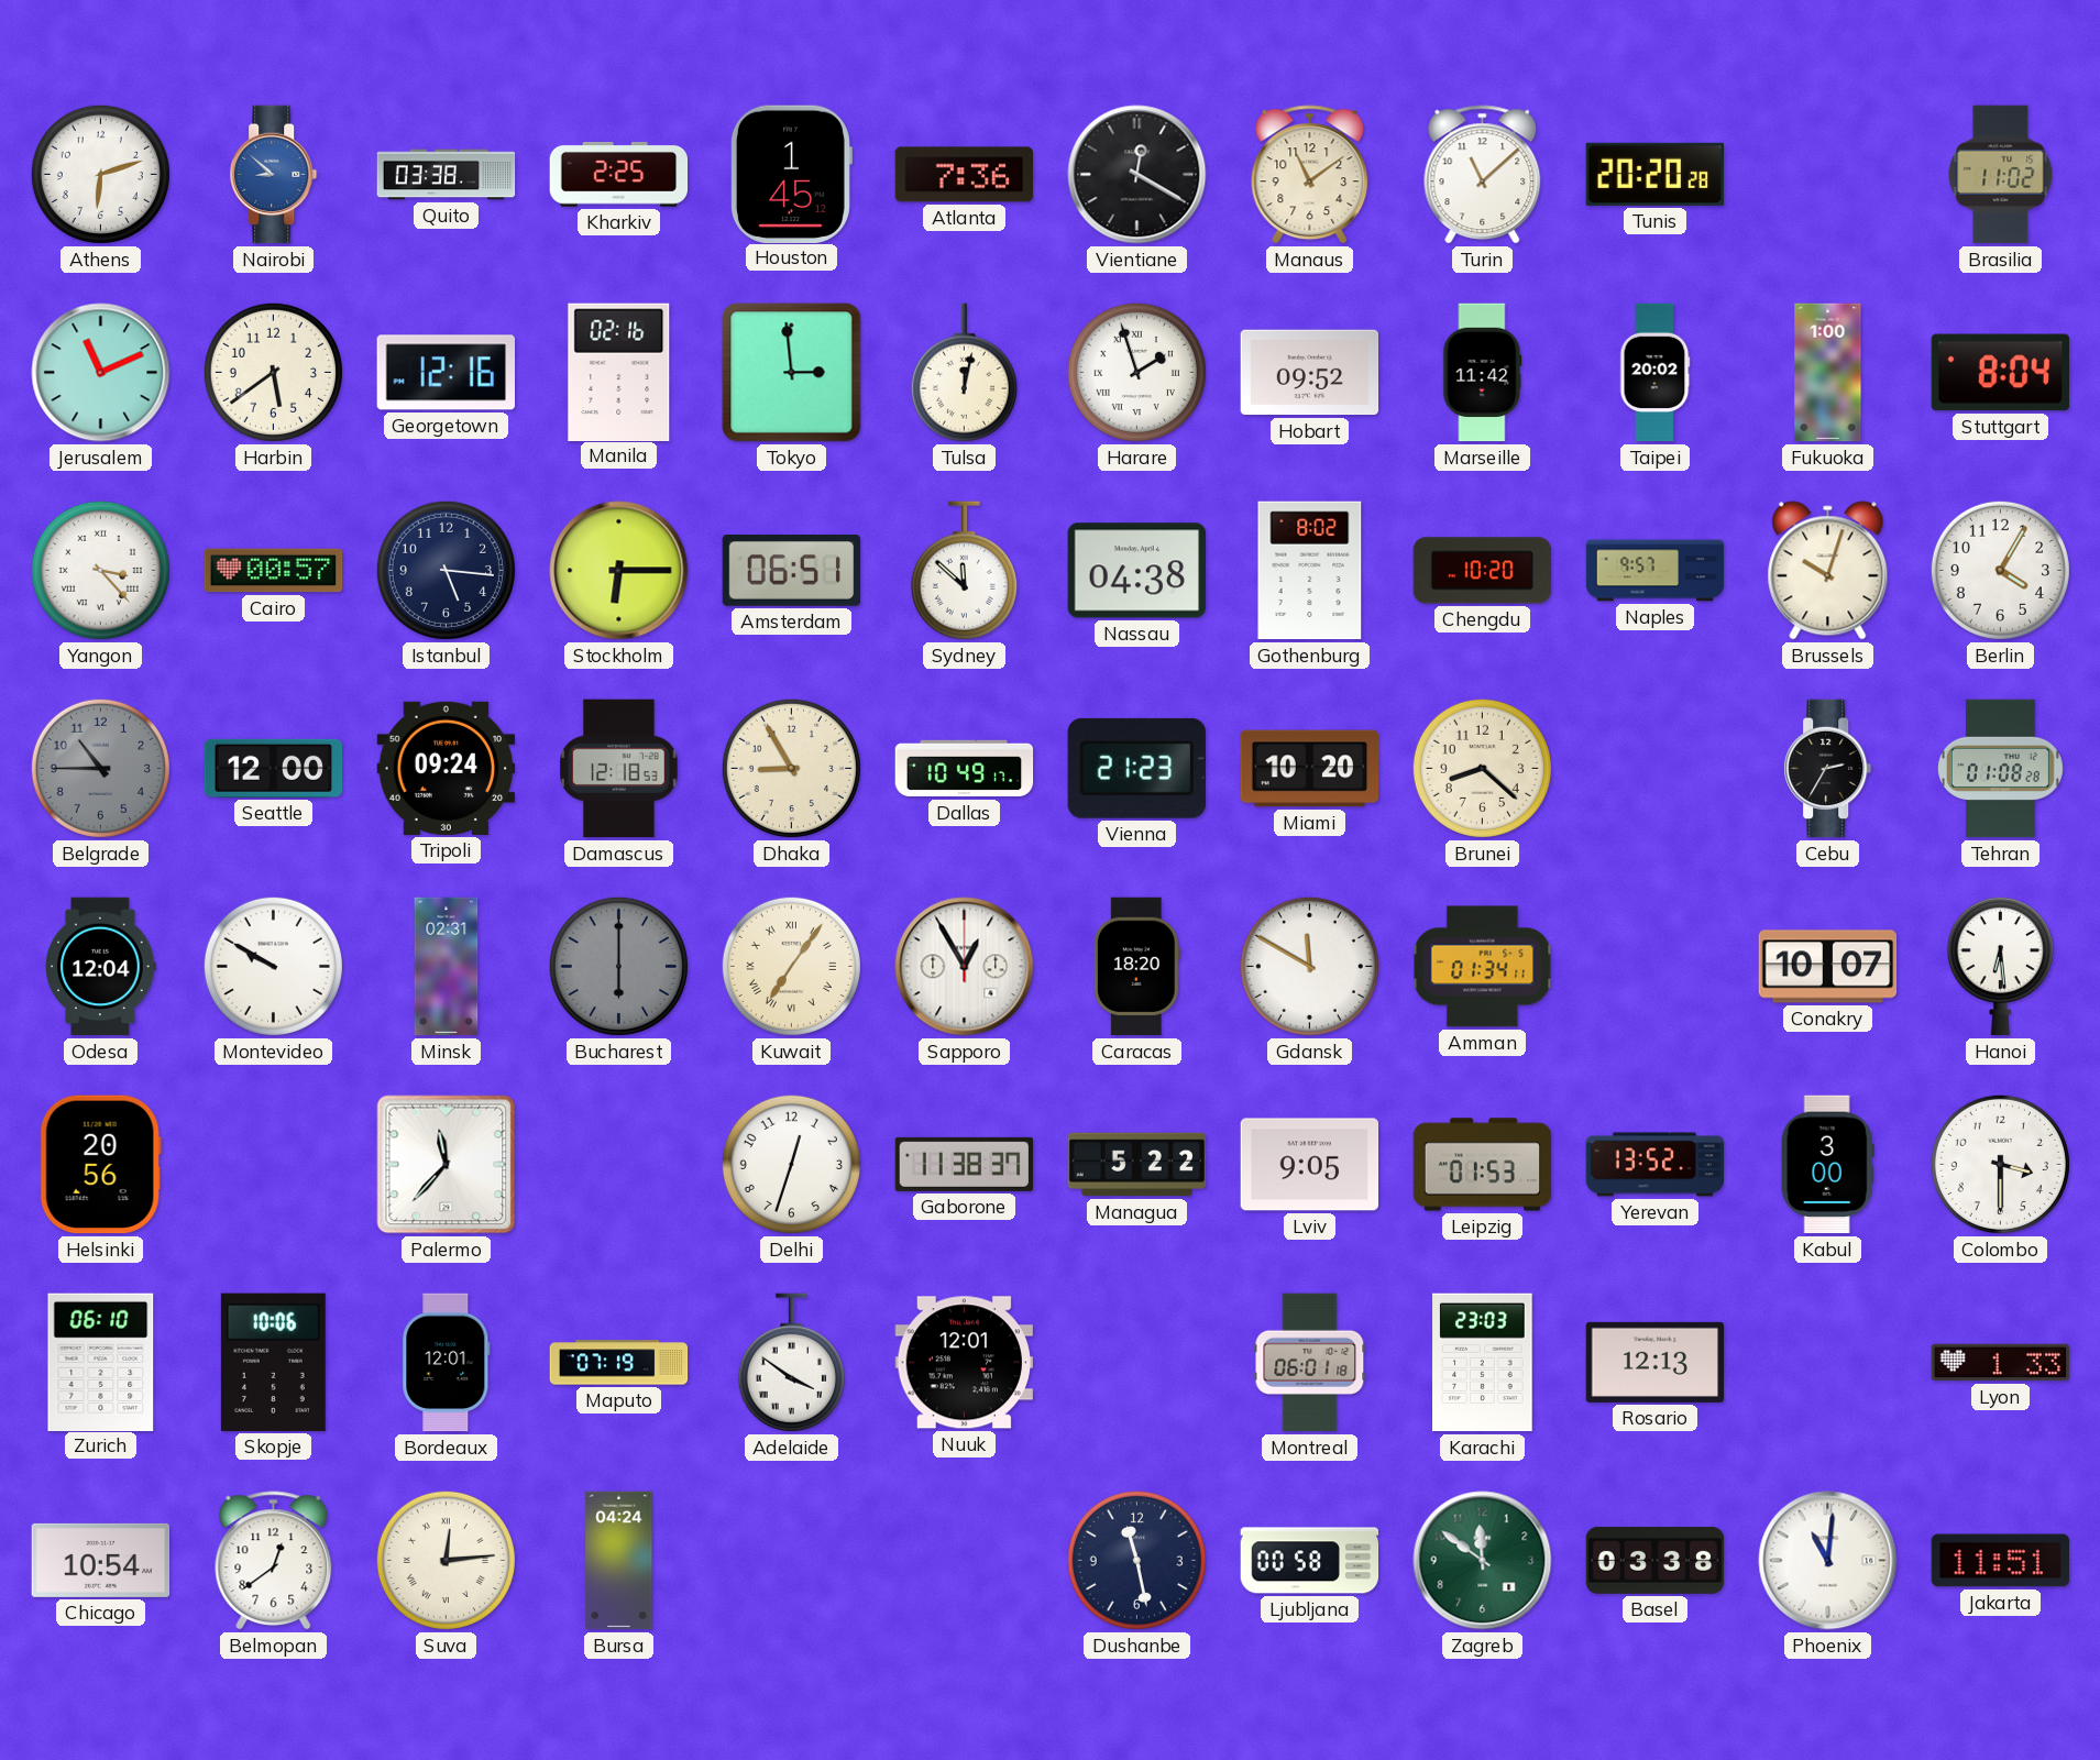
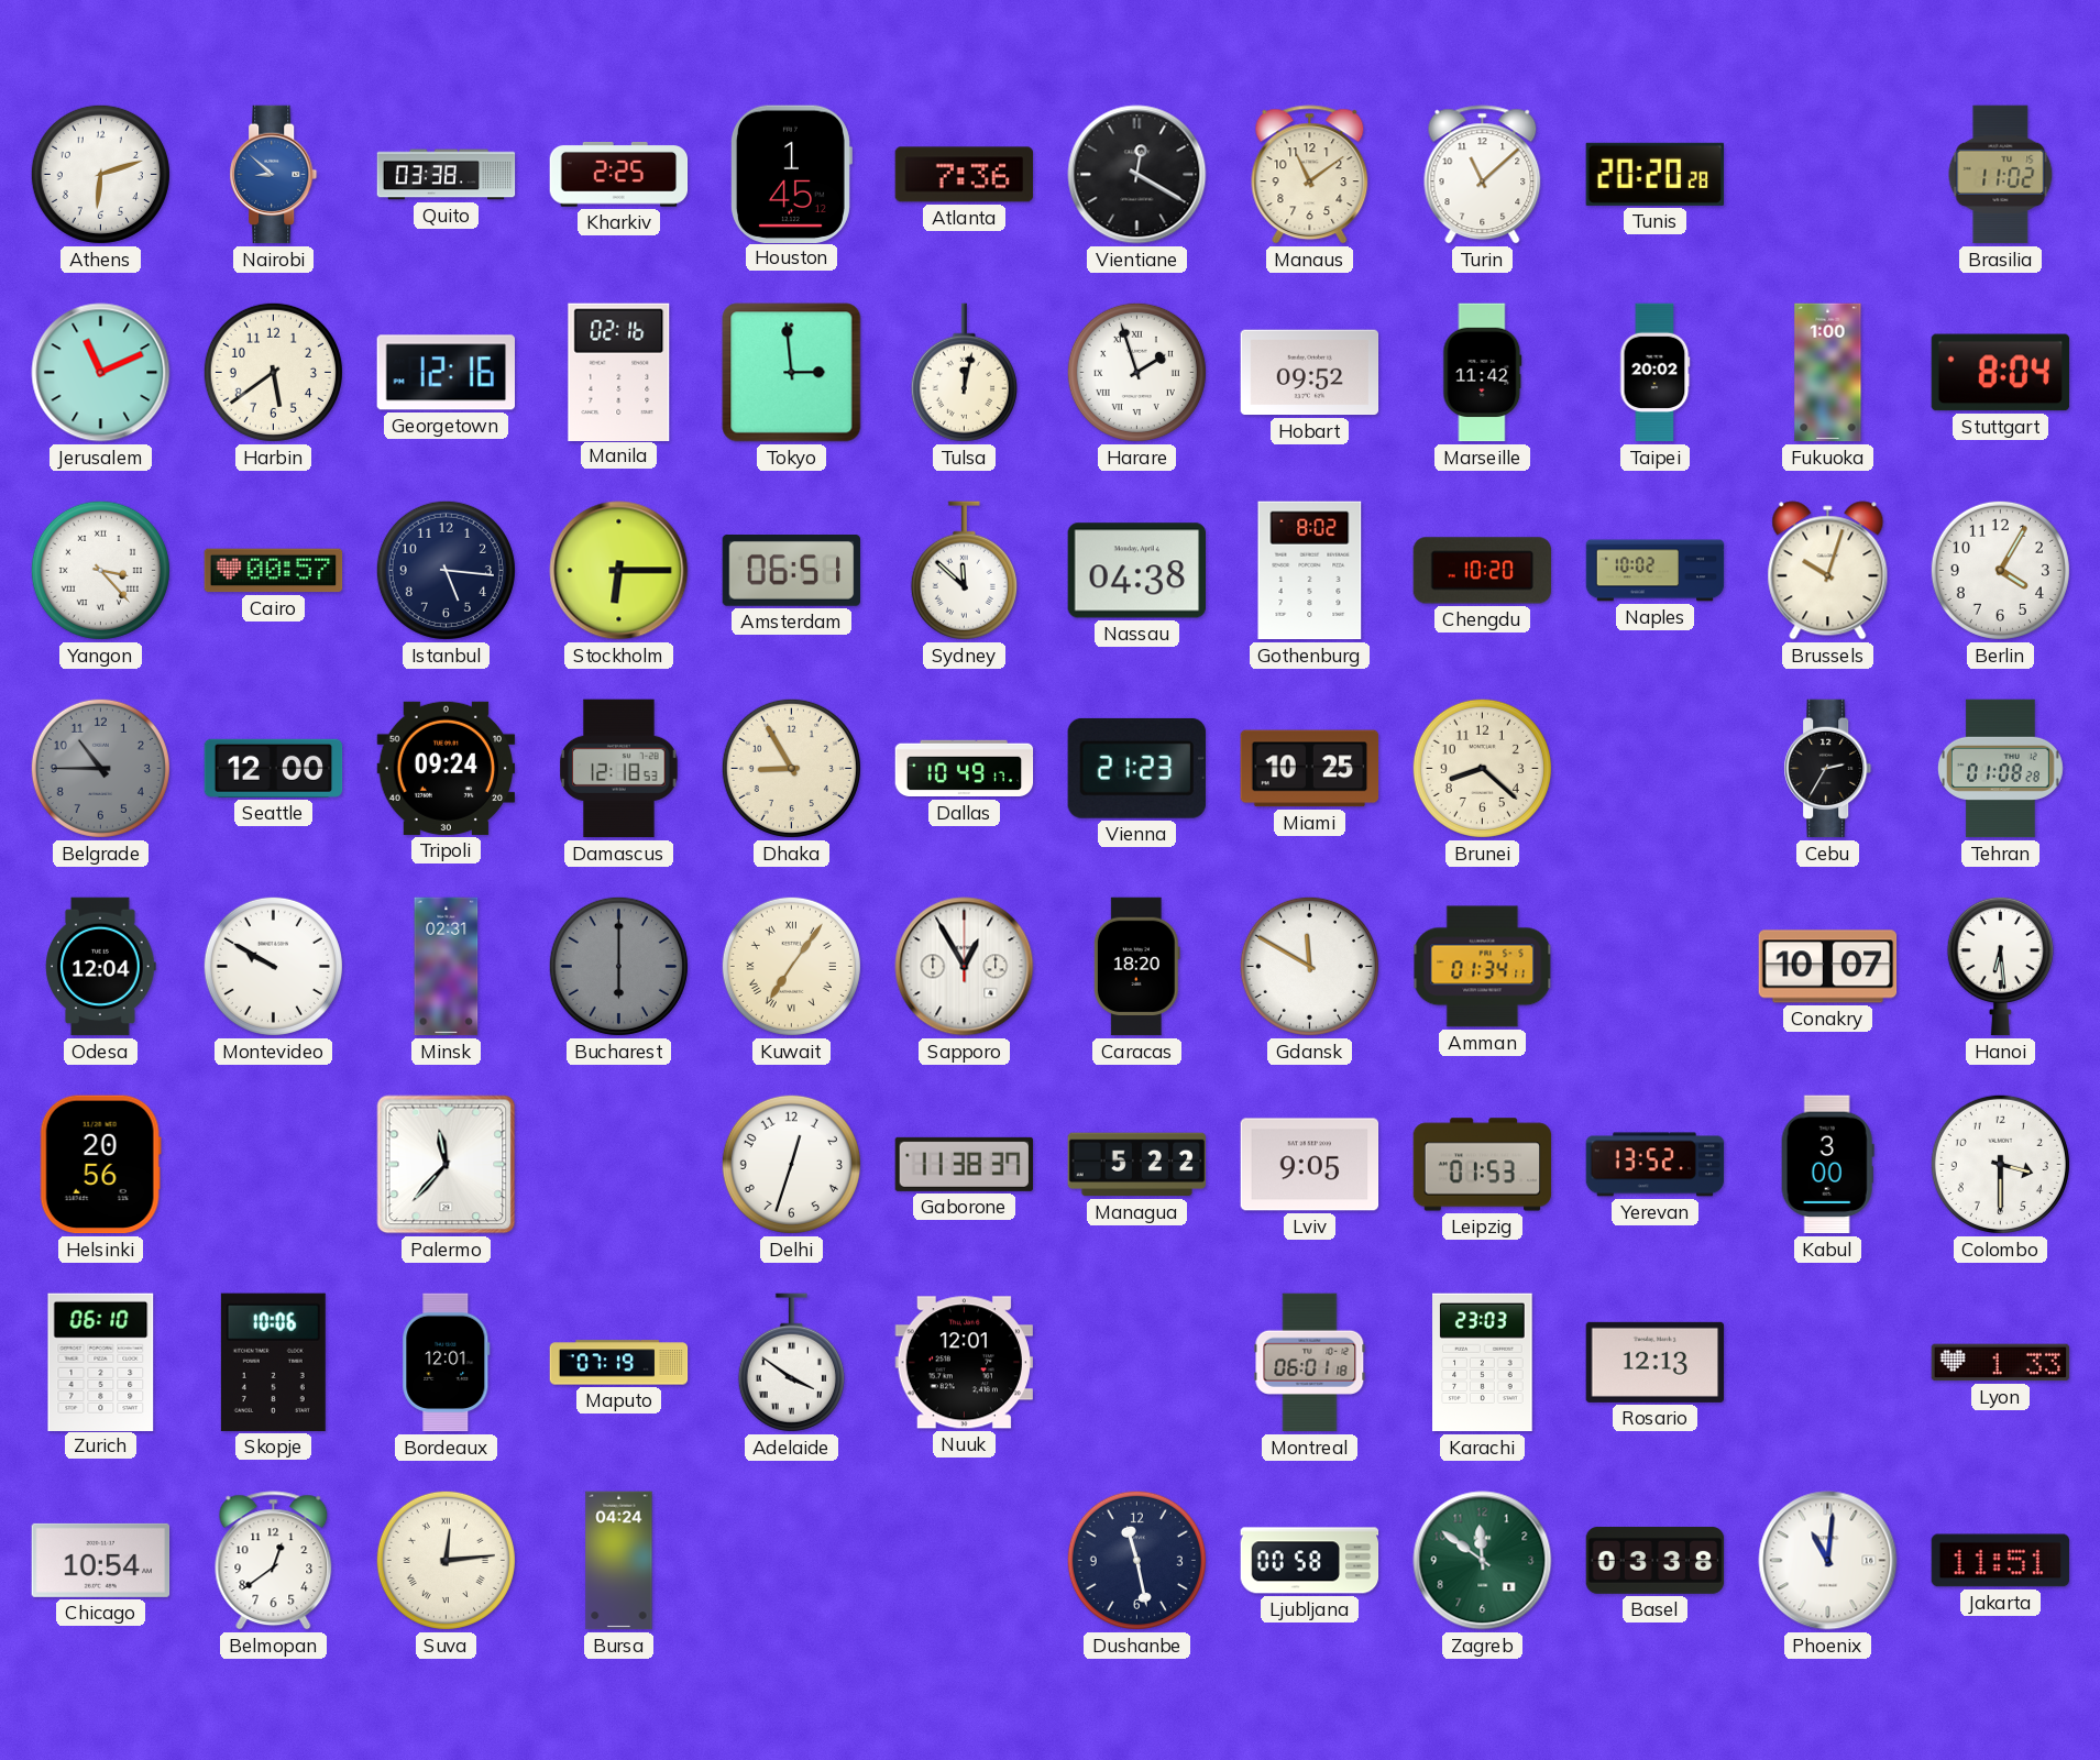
Naples: 9:57 -> 10:02
Miami: 10:20 -> 10:25
